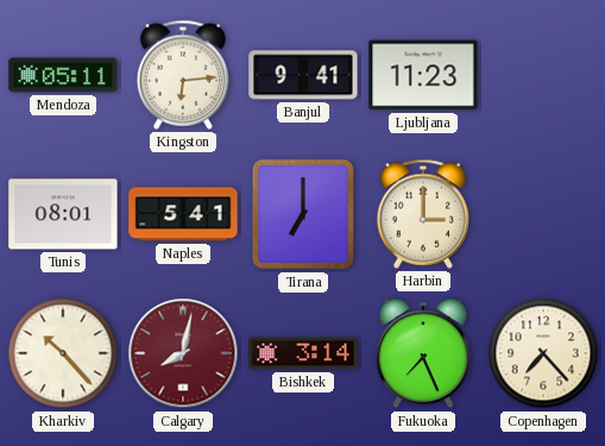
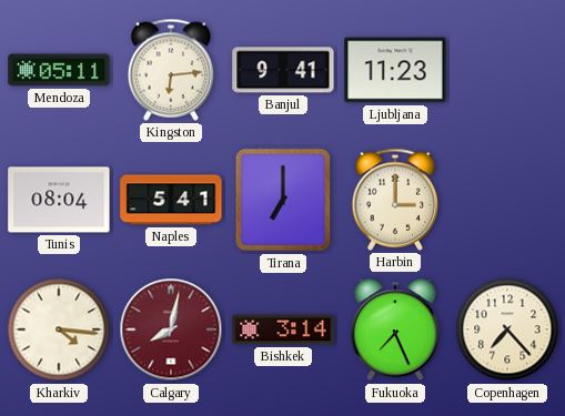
Tunis: 08:01 -> 08:04
Kharkiv: 10:23 -> 4:16
